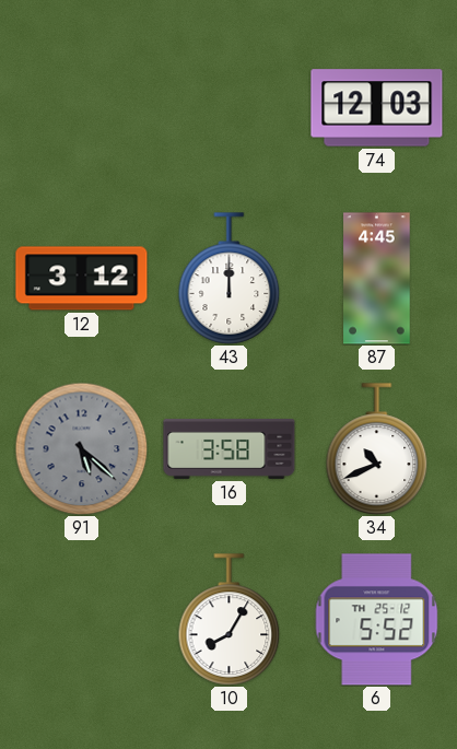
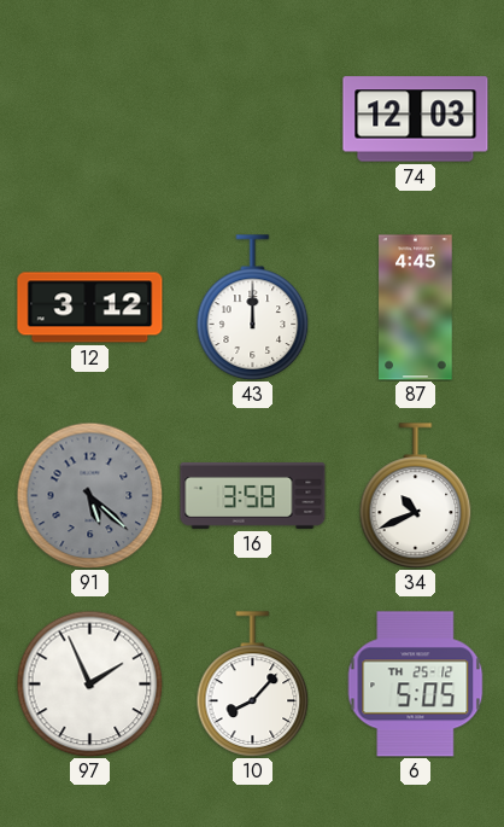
97: none -> 1:56
10: 8:05 -> 8:07
6: 5:52 -> 5:05
